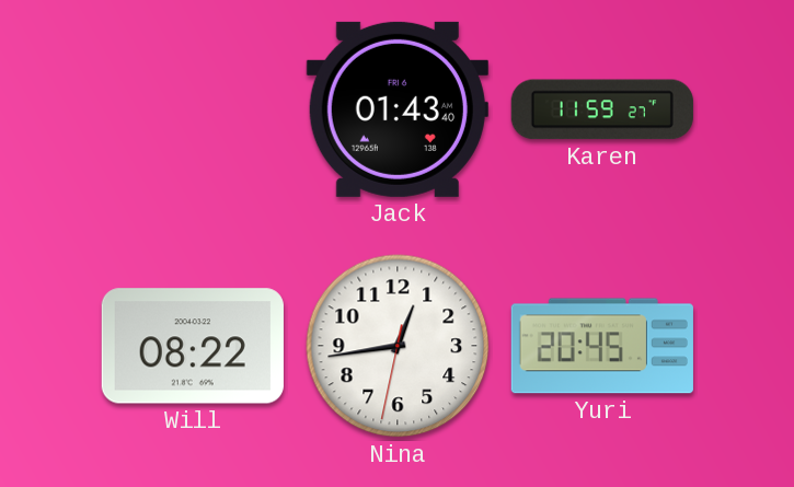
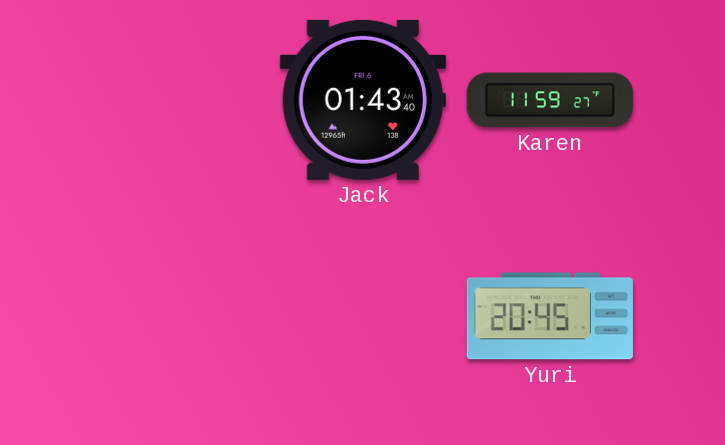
Will: 08:22 -> none
Nina: 12:43 -> none
